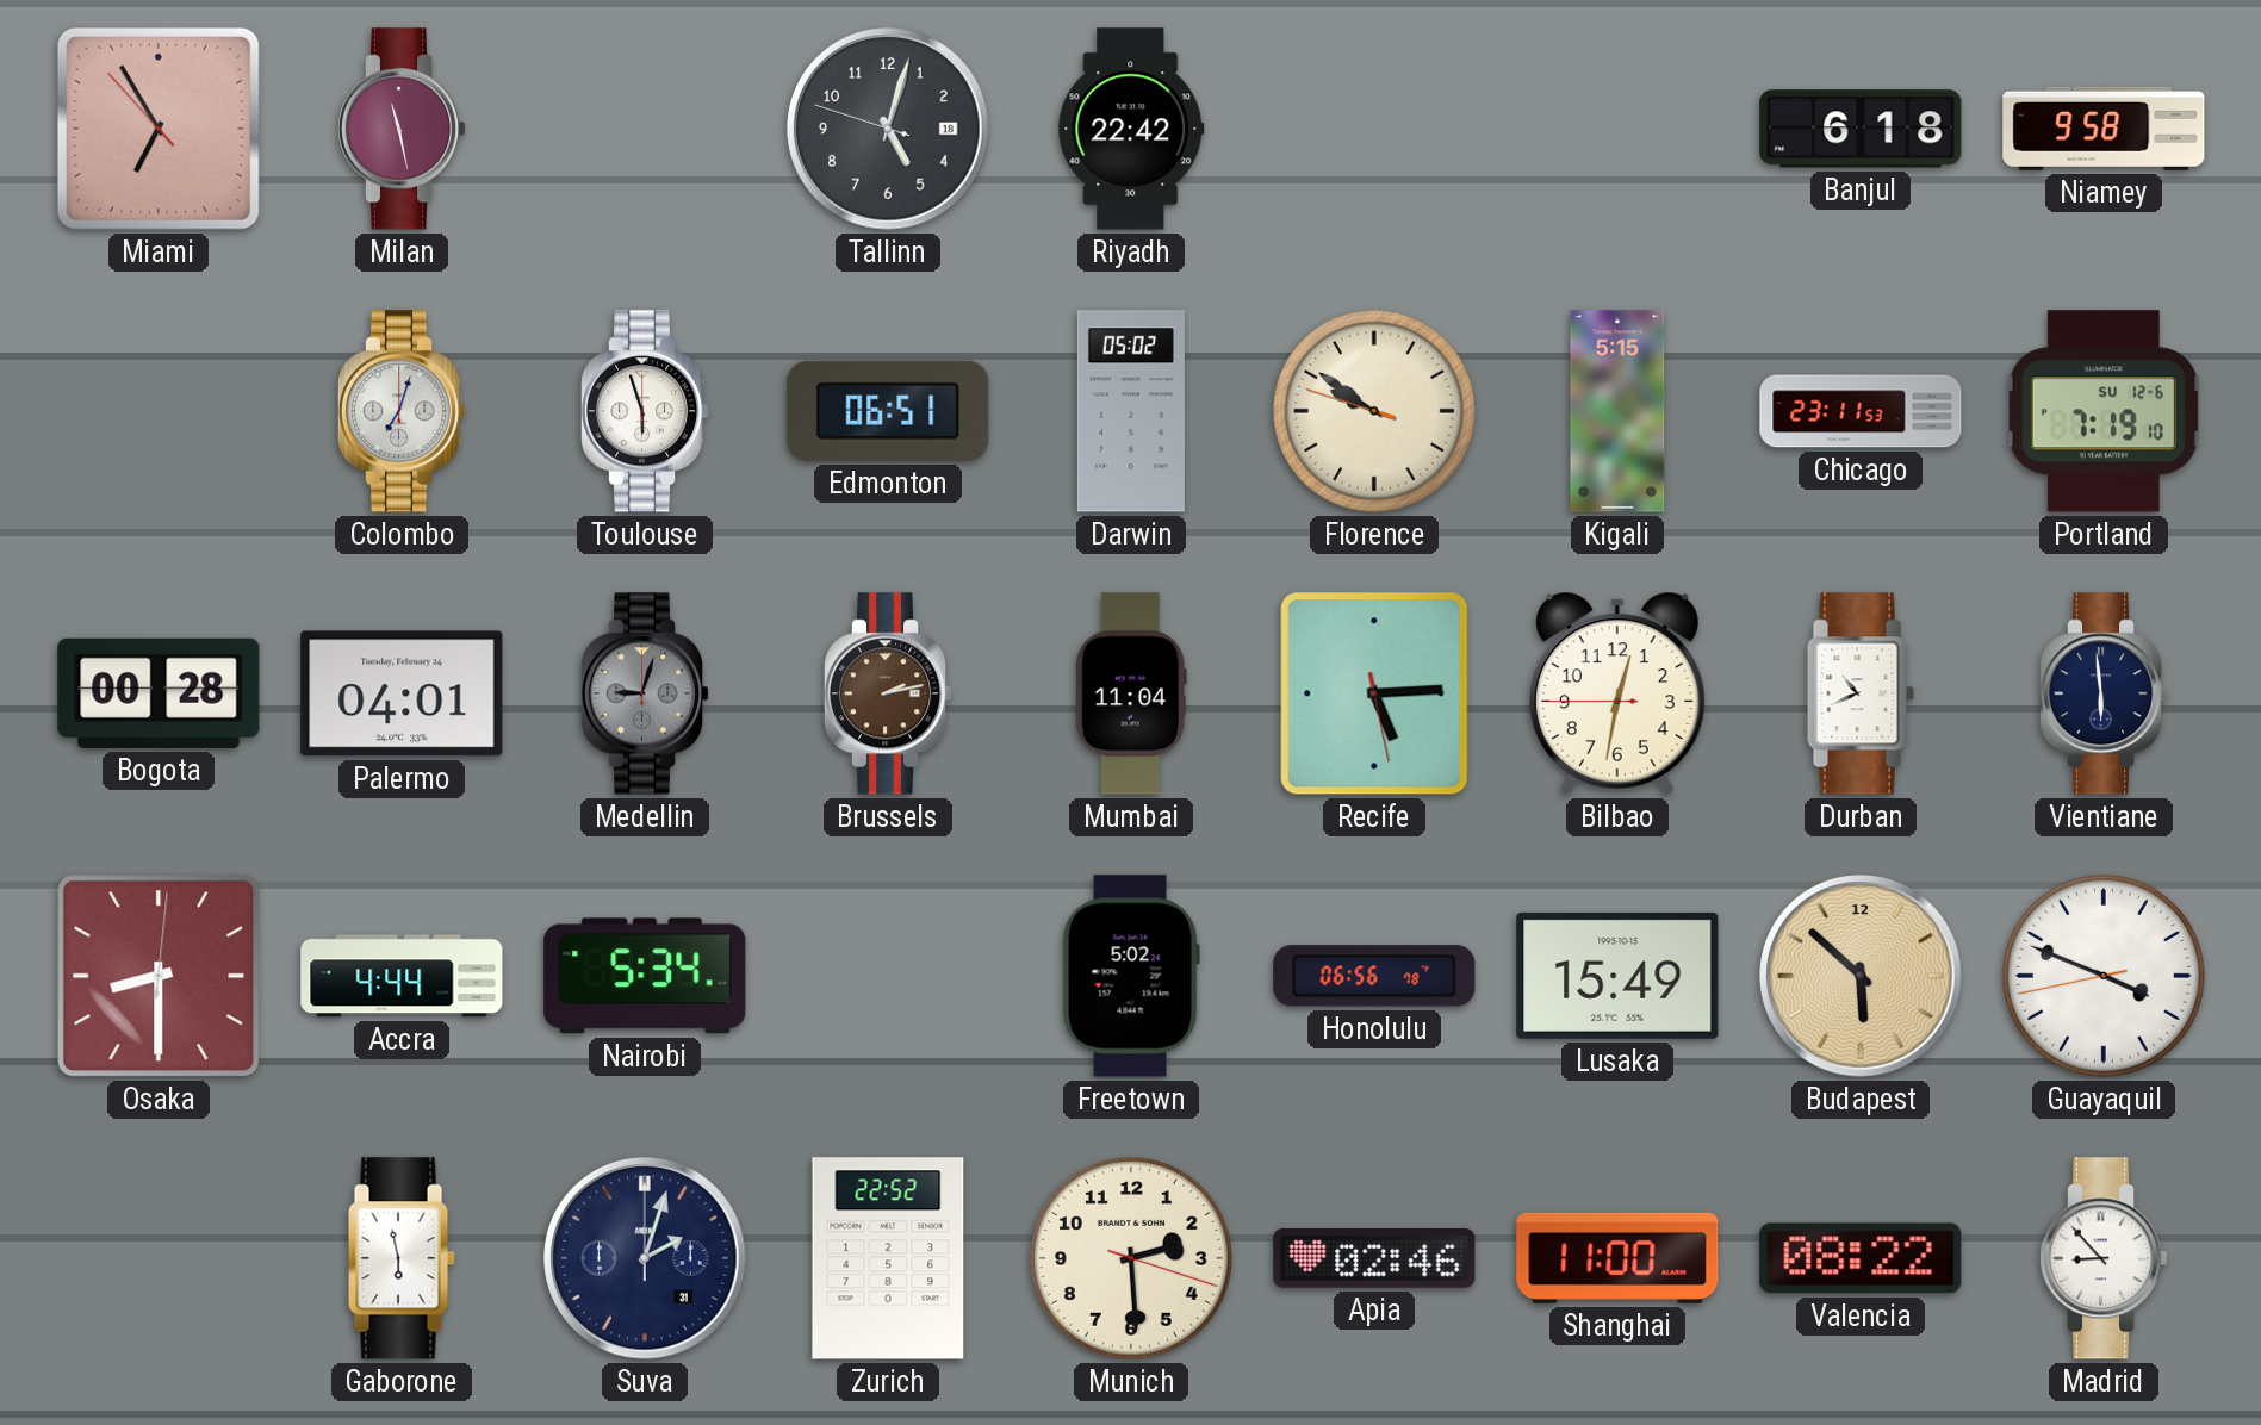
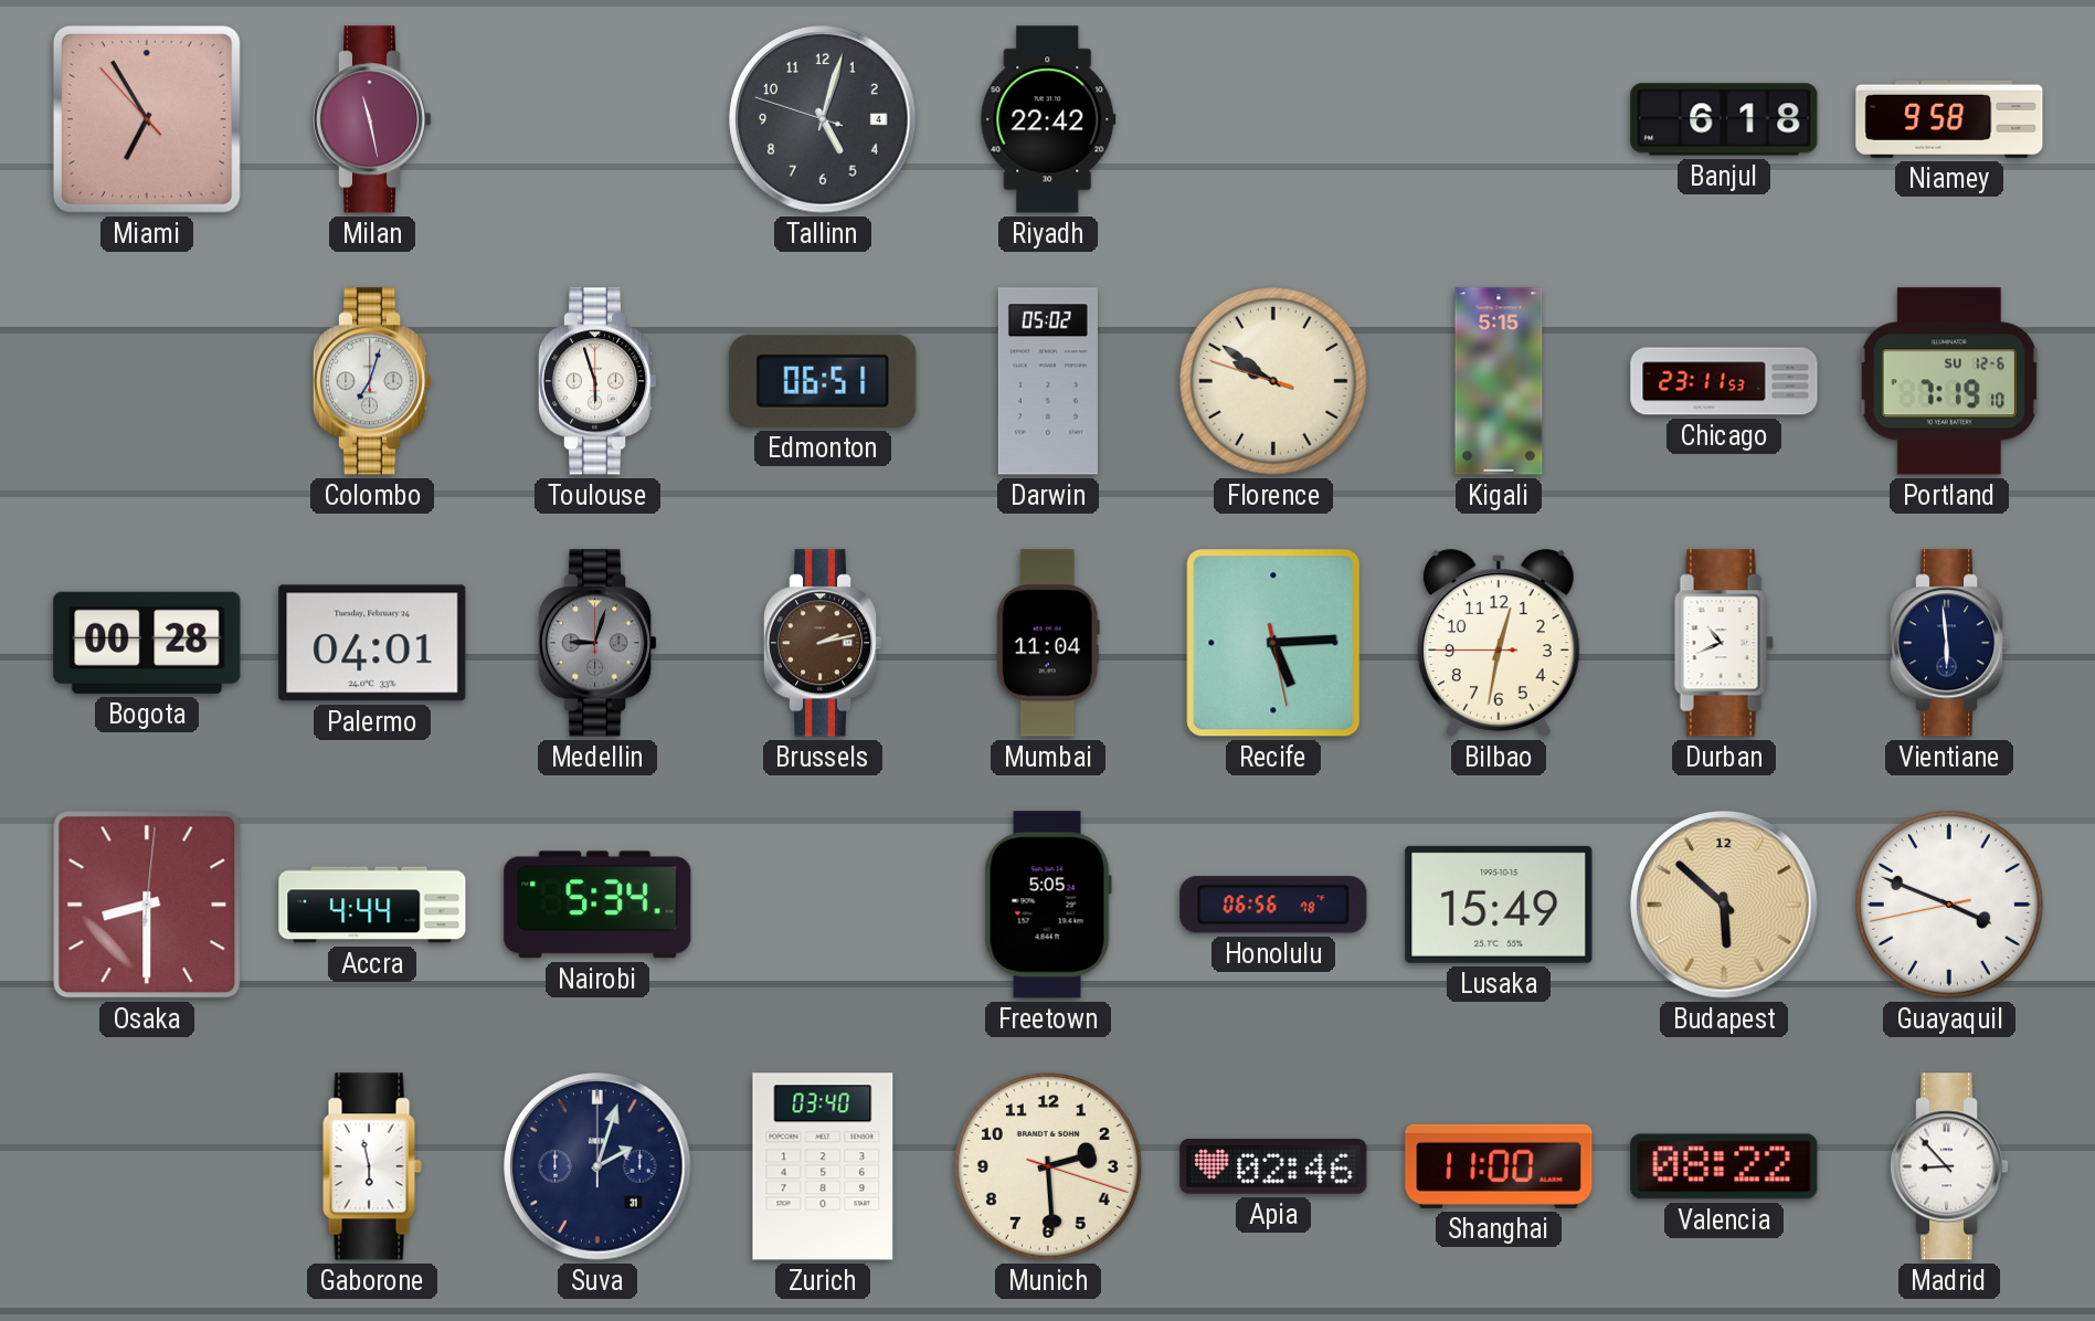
Tallinn date: 18 -> 4
Freetown: 5:02 -> 5:05
Zurich: 22:52 -> 03:40
